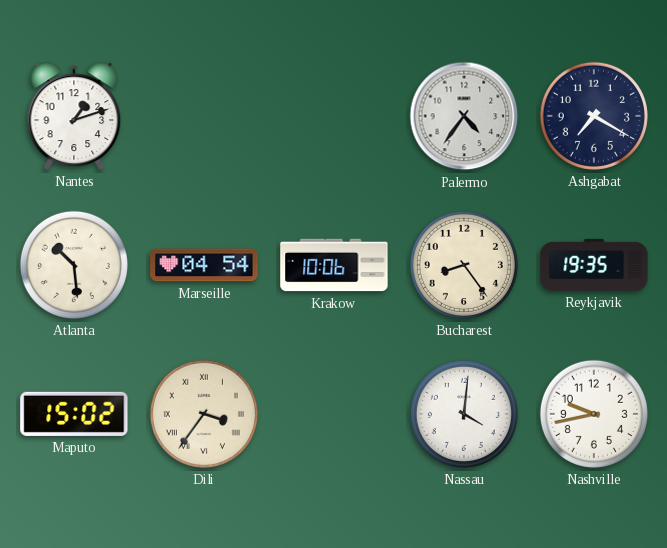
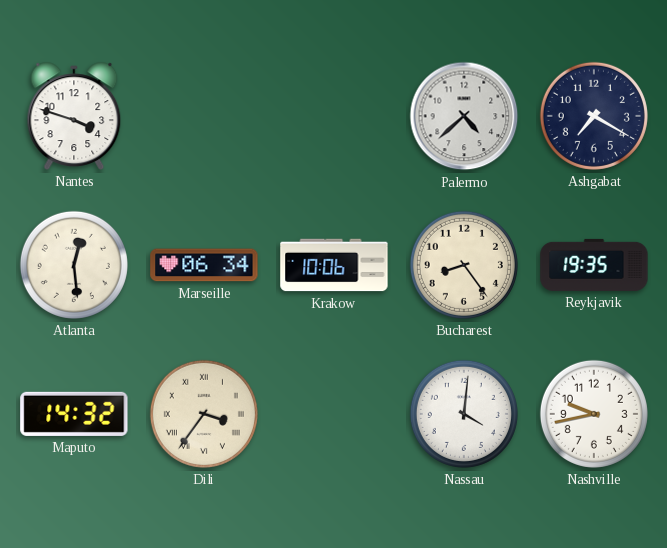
Nantes: 1:12 -> 3:48
Palermo: 4:36 -> 4:38
Atlanta: 10:29 -> 12:29
Marseille: 04:54 -> 06:34
Maputo: 15:02 -> 14:32
